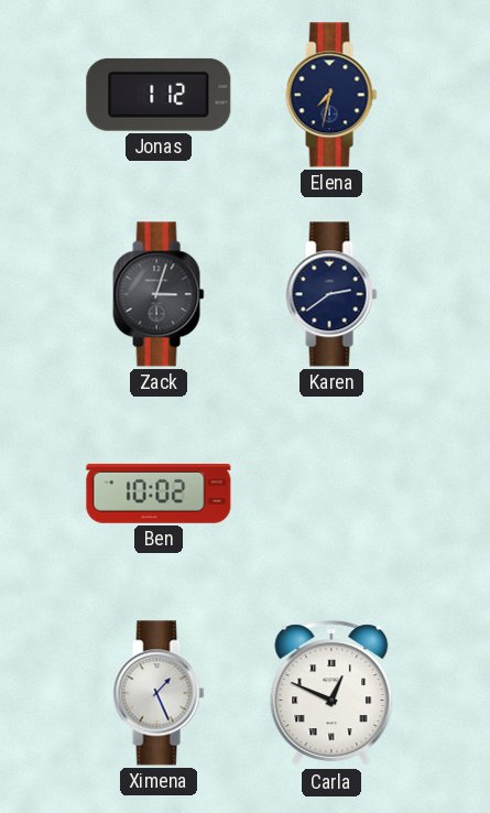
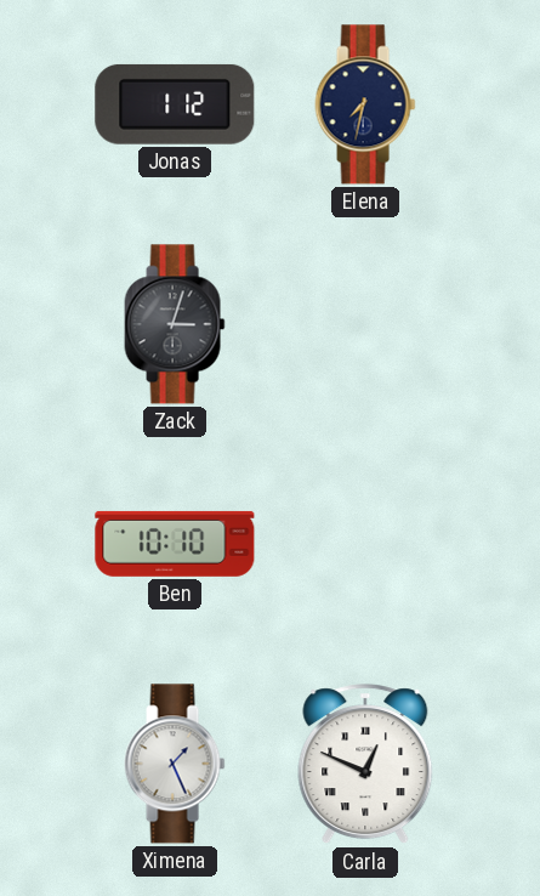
Karen: 2:39 -> none
Ben: 10:02 -> 10:10
